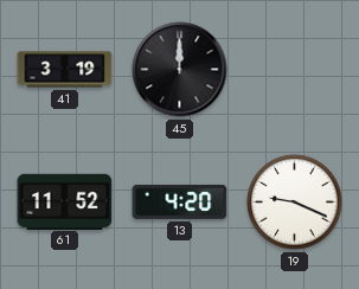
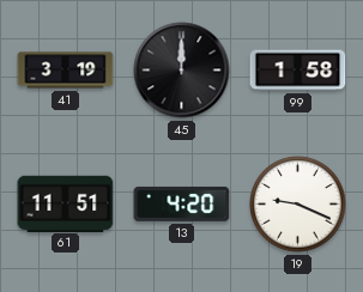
99: none -> 1:58
61: 11:52 -> 11:51
